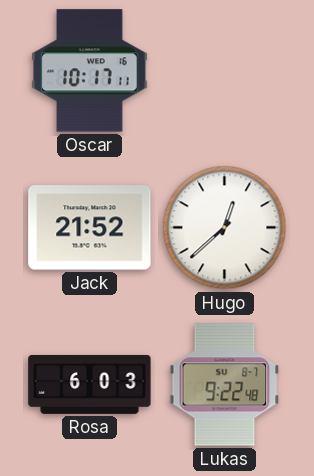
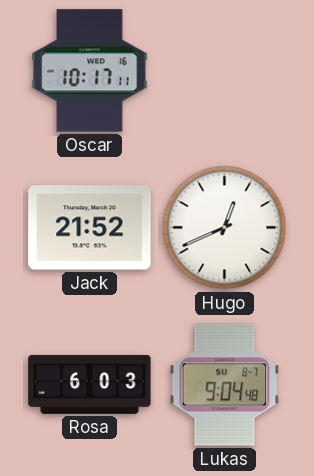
Hugo: 12:38 -> 12:41
Lukas: 9:22 -> 9:04
